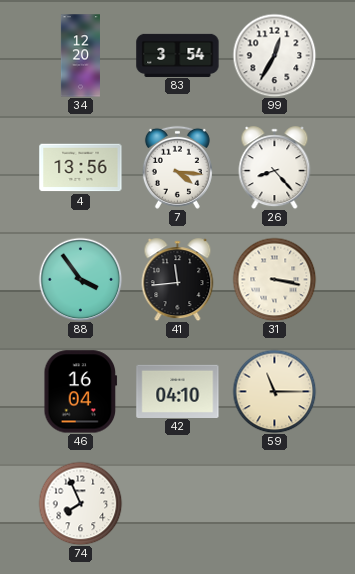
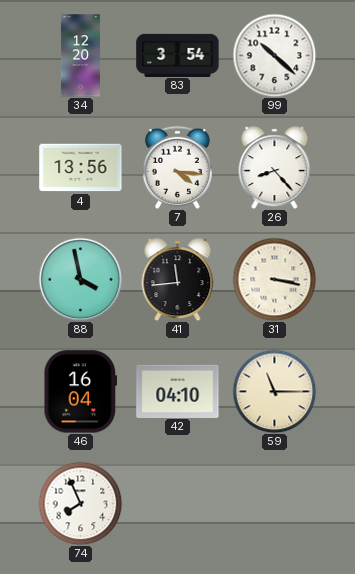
99: 12:35 -> 10:22
88: 3:54 -> 3:58
